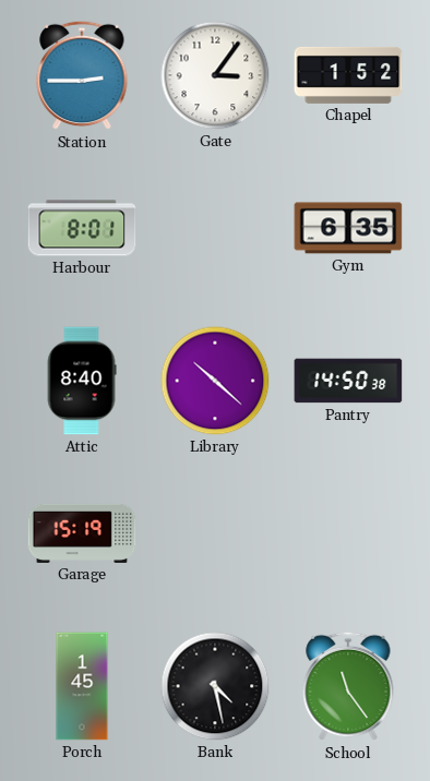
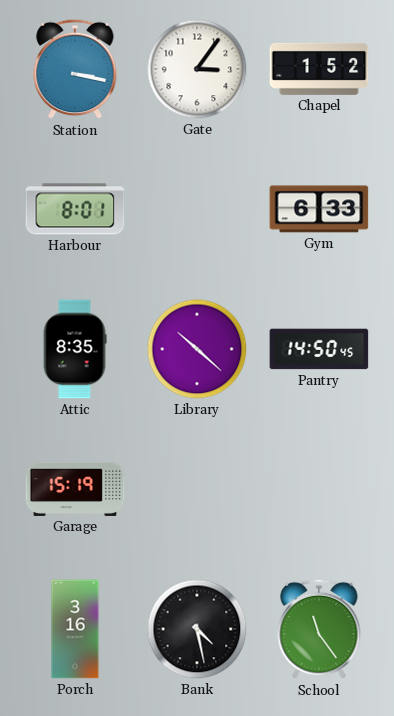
Station: 2:45 -> 3:17
Gym: 6:35 -> 6:33
Attic: 8:40 -> 8:35
Pantry: 14:50:38 -> 14:50:45
Porch: 1:45 -> 3:16
